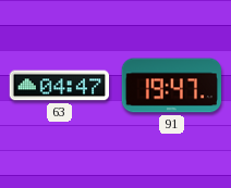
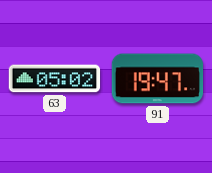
63: 04:47 -> 05:02
